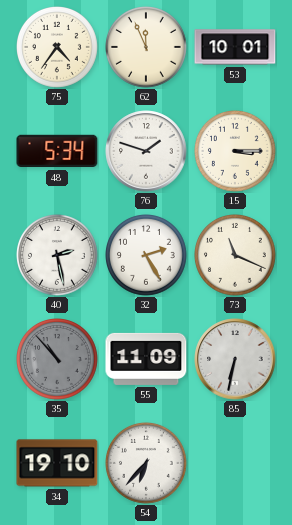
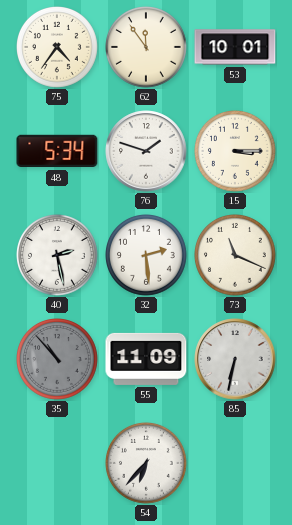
62: 11:56 -> 11:54
32: 2:25 -> 2:29
34: 19:10 -> none
